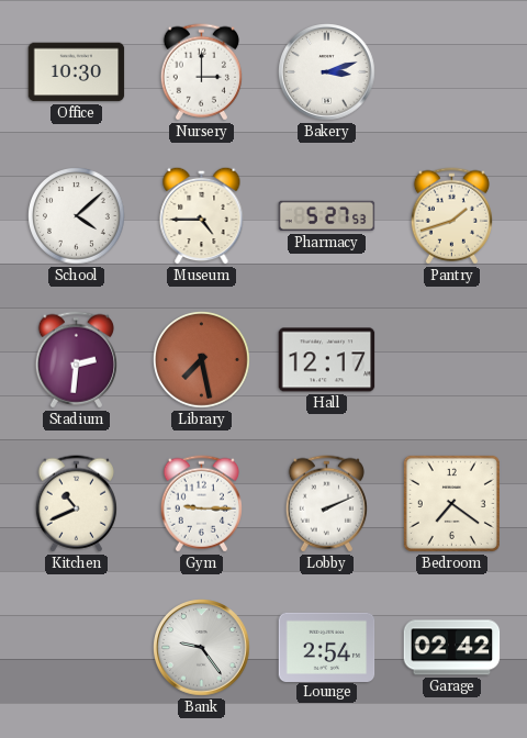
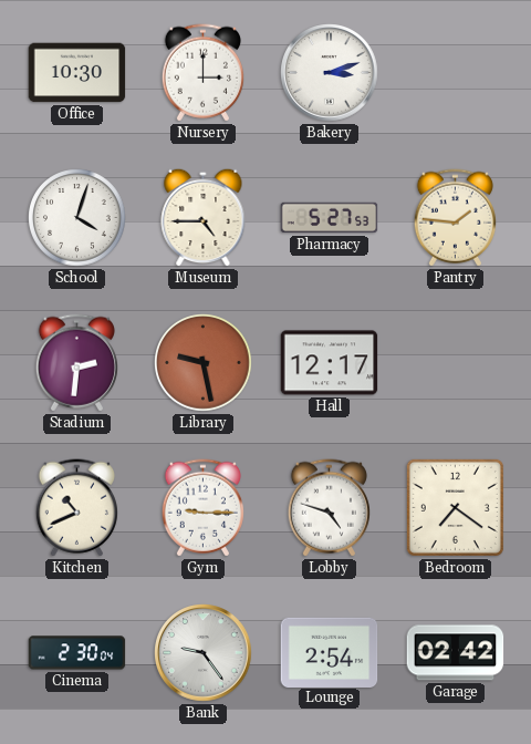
School: 4:08 -> 4:03
Pantry: 1:42 -> 1:46
Library: 7:28 -> 9:28
Lobby: 2:11 -> 4:48
Cinema: none -> 2:30
